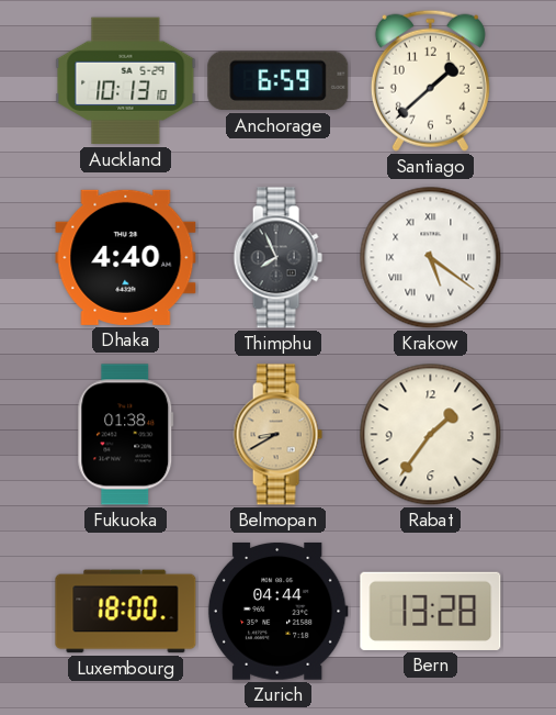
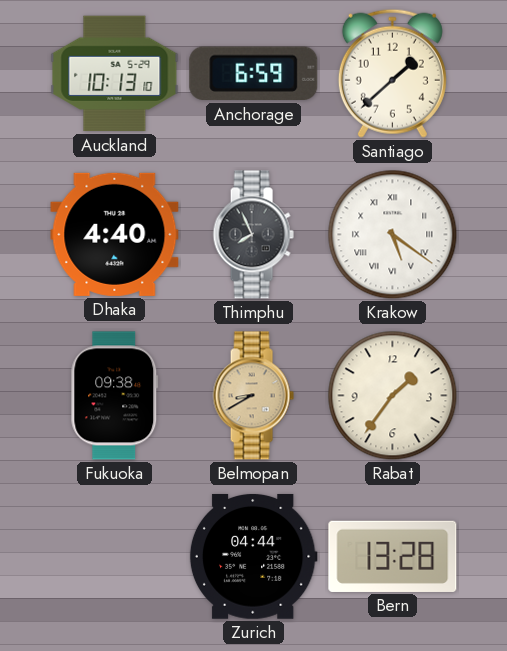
Fukuoka: 01:38 -> 09:38
Luxembourg: 18:00 -> none
